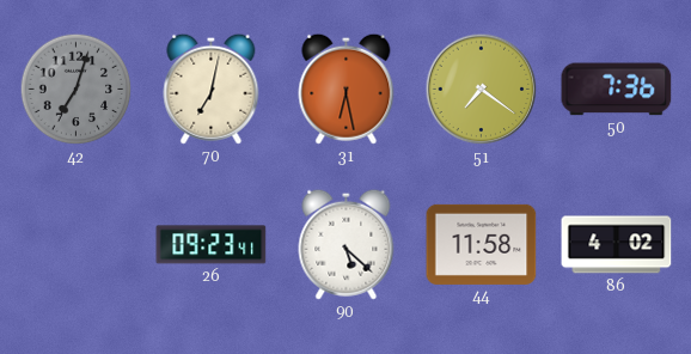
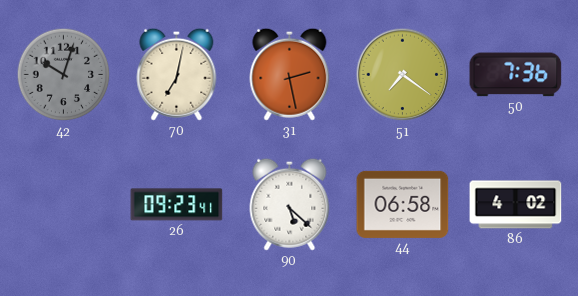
42: 7:03 -> 10:03
31: 6:28 -> 2:28
44: 11:58 -> 06:58
